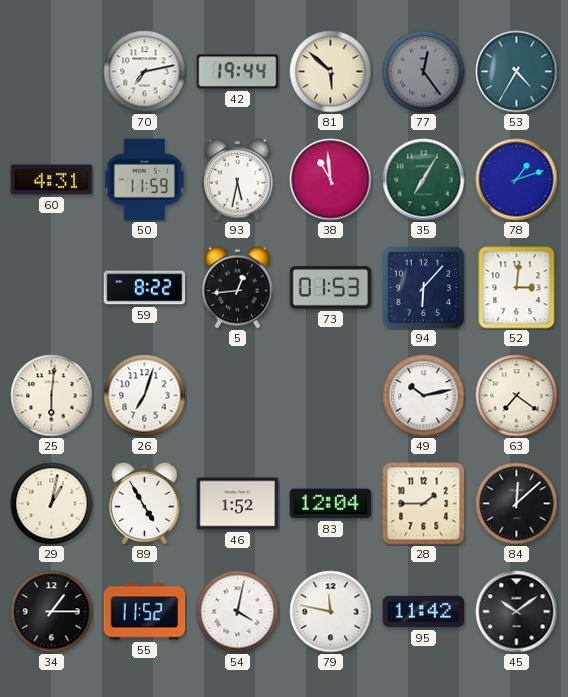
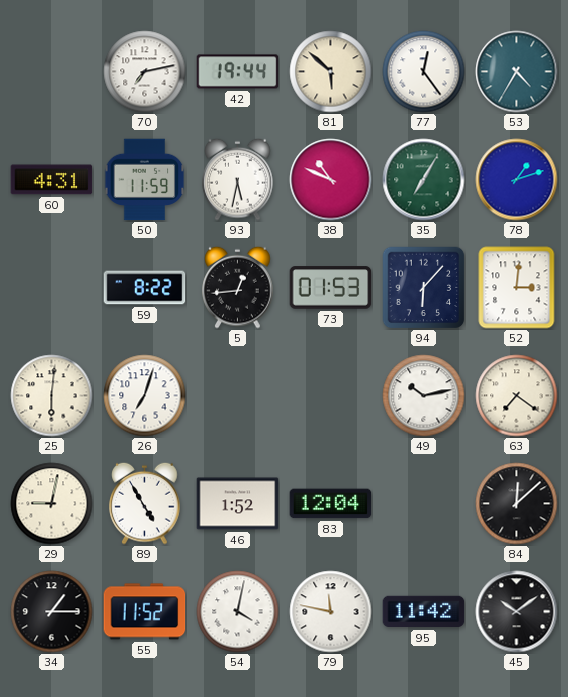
77 dial: grey -> white
38: 10:59 -> 10:49
29: 1:02 -> 9:02
28: 1:45 -> none
